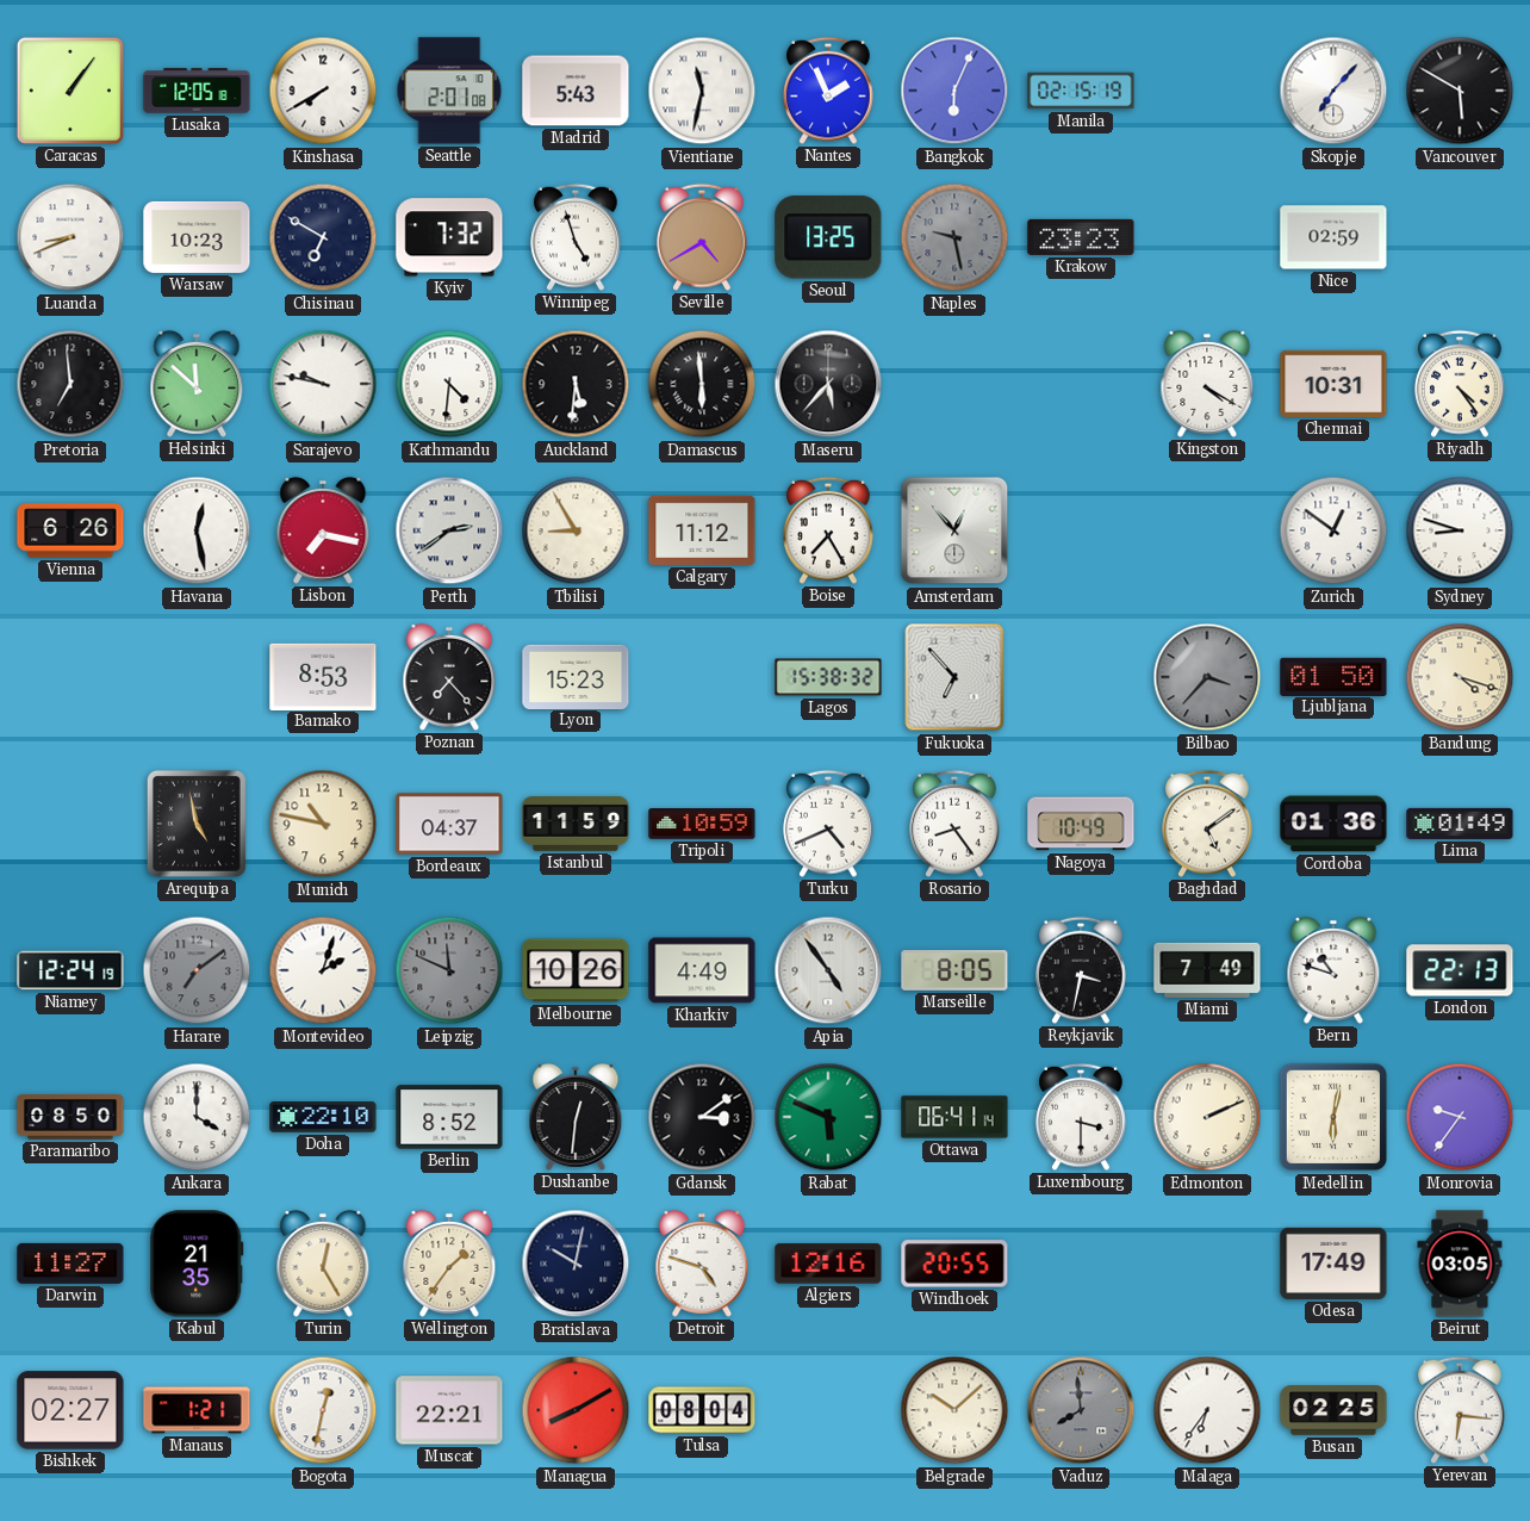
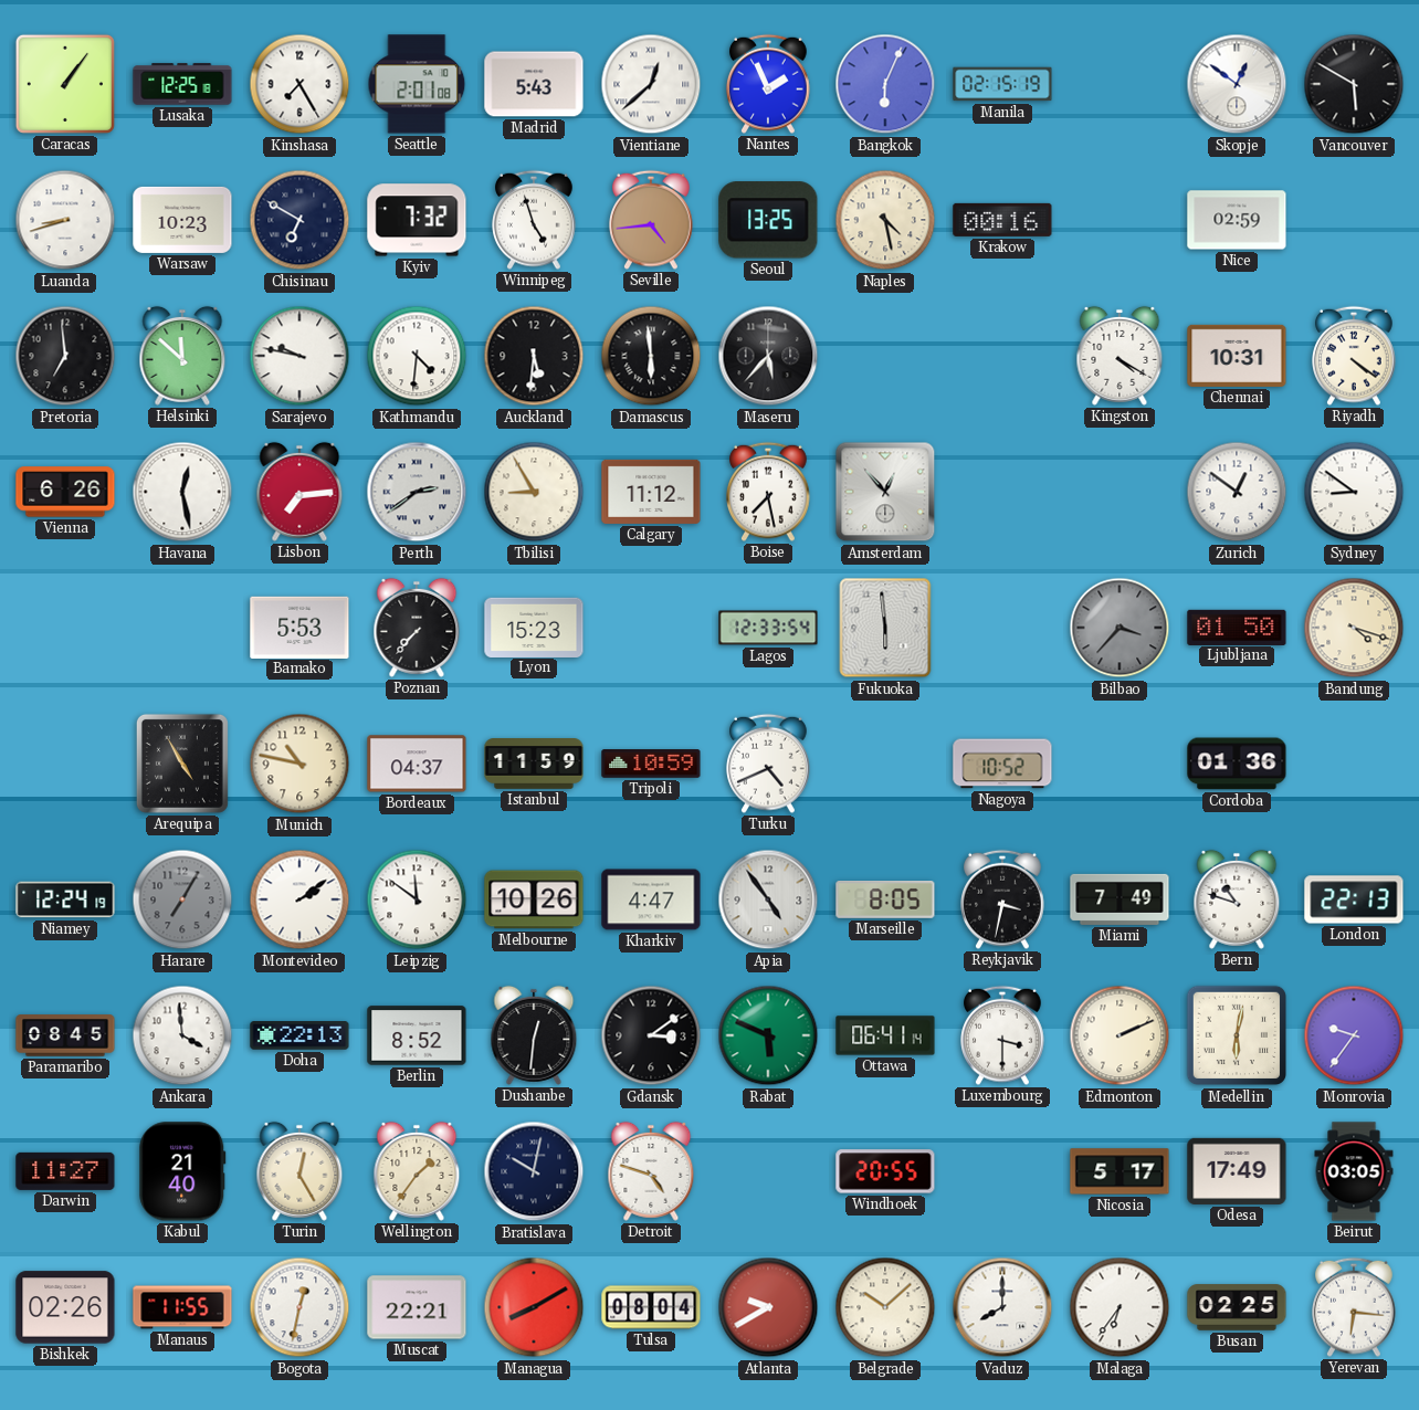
Lusaka: 12:05 -> 12:25
Kinshasa: 7:40 -> 7:25
Vientiane: 11:32 -> 12:38
Skopje: 7:07 -> 12:51
Luanda: 8:41 -> 8:42
Seville: 4:40 -> 4:44
Naples: 9:28 -> 4:28
Naples dial: grey -> cream
Krakow: 23:23 -> 00:16
Riyadh: 4:24 -> 4:21
Lisbon: 7:17 -> 7:14
Boise: 7:25 -> 7:28
Sydney: 8:48 -> 8:51
Bamako: 8:53 -> 5:53
Poznan: 7:23 -> 7:37
Lagos: 15:38 -> 12:33
Fukuoka: 6:53 -> 5:59
Arequipa: 4:58 -> 4:55
Rosario: 8:24 -> none
Nagoya: 10:49 -> 10:52
Baghdad: 5:09 -> none
Lima: 01:49 -> none
Harare: 7:09 -> 7:05
Montevideo: 2:03 -> 2:09
Leipzig: 11:49 -> 11:51
Leipzig dial: grey -> white
Kharkiv: 4:49 -> 4:47
Paramaribo: 08:50 -> 08:45
Ankara: 4:00 -> 3:59
Doha: 22:10 -> 22:13
Kabul: 21:35 -> 21:40
Algiers: 12:16 -> none
Nicosia: none -> 5:17
Bishkek: 02:27 -> 02:26
Manaus: 1:21 -> 11:55
Atlanta: none -> 9:40
Vaduz: 7:59 -> 8:00
Vaduz dial: grey -> white
